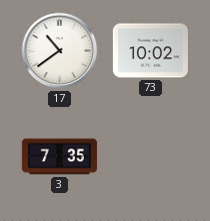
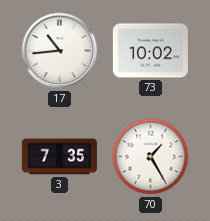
17: 10:39 -> 10:44
70: none -> 1:25
